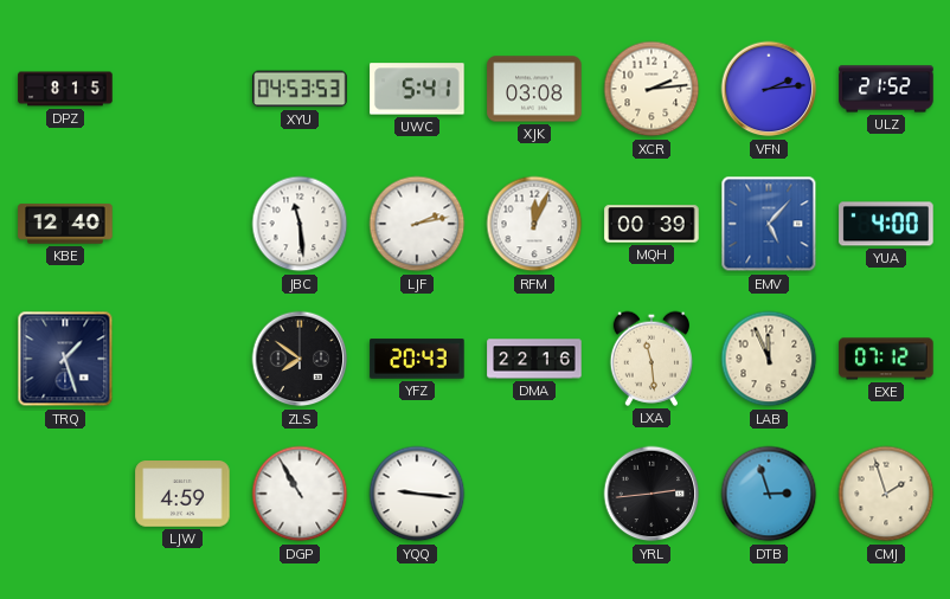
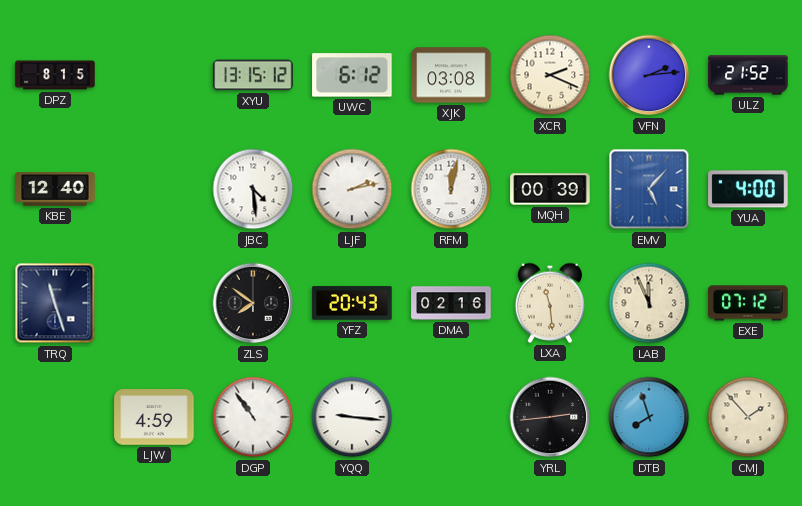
XYU: 04:53 -> 13:15
UWC: 5:41 -> 6:12
XCR: 2:14 -> 2:19
JBC: 11:29 -> 4:29
RFM: 12:04 -> 12:02
TRQ: 1:27 -> 11:27
DMA: 22:16 -> 02:16
DGP: 10:55 -> 10:54
DTB: 2:57 -> 7:57
CMJ: 1:57 -> 1:53
